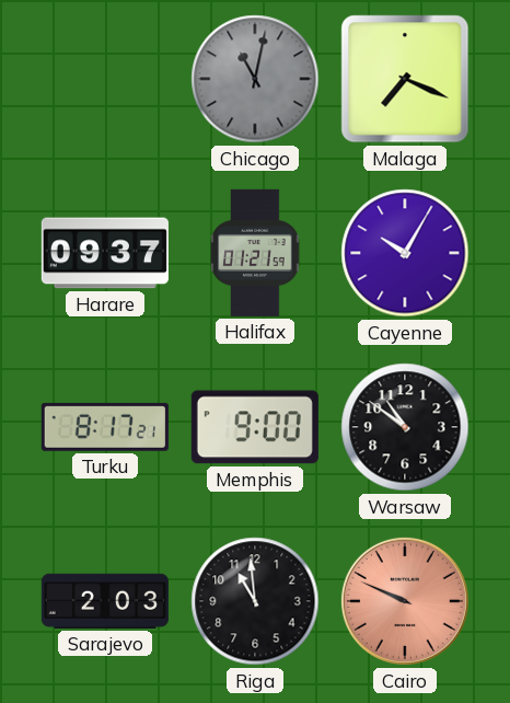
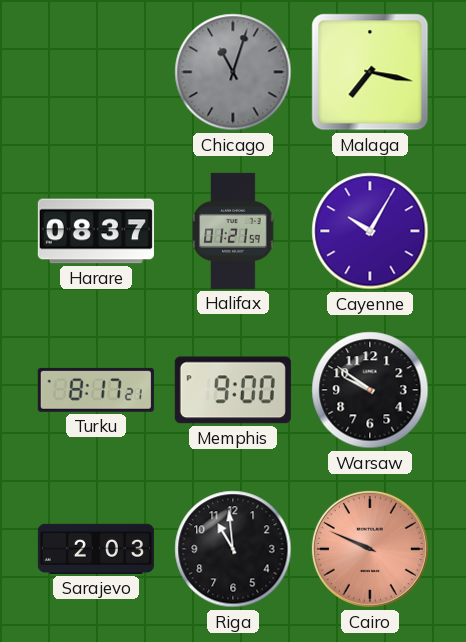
Chicago: 11:02 -> 11:03
Malaga: 7:19 -> 7:17
Harare: 09:37 -> 08:37
Warsaw: 10:51 -> 9:51
